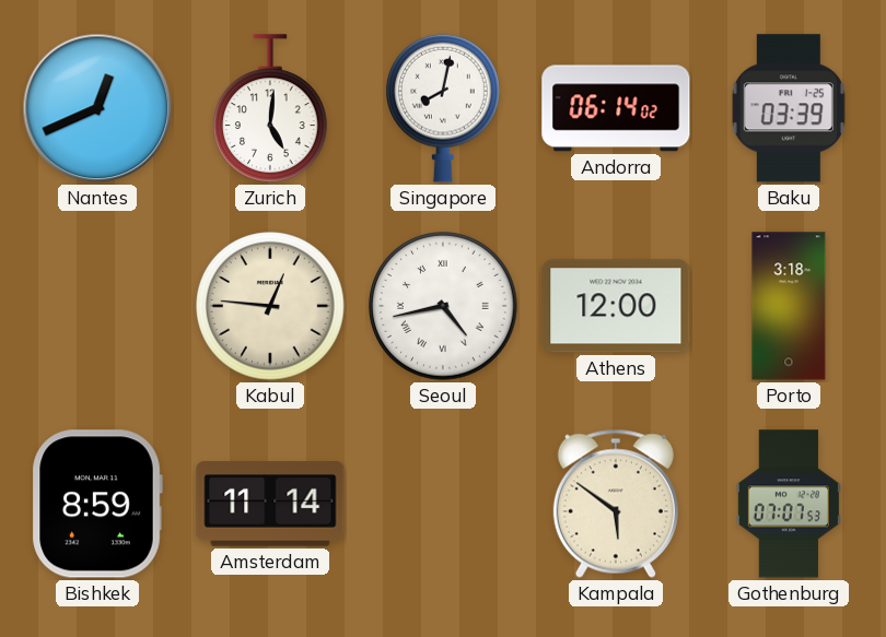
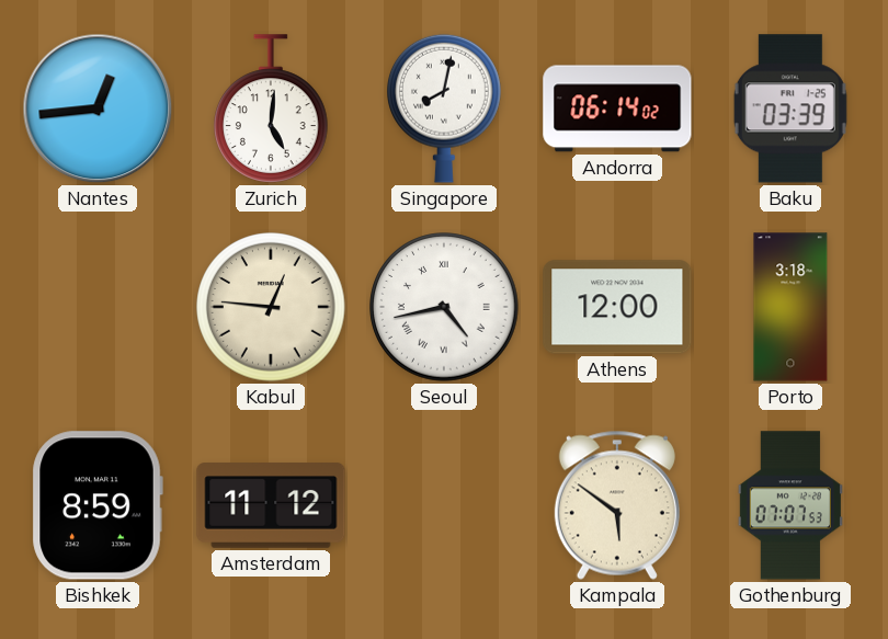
Nantes: 12:41 -> 12:44
Amsterdam: 11:14 -> 11:12
